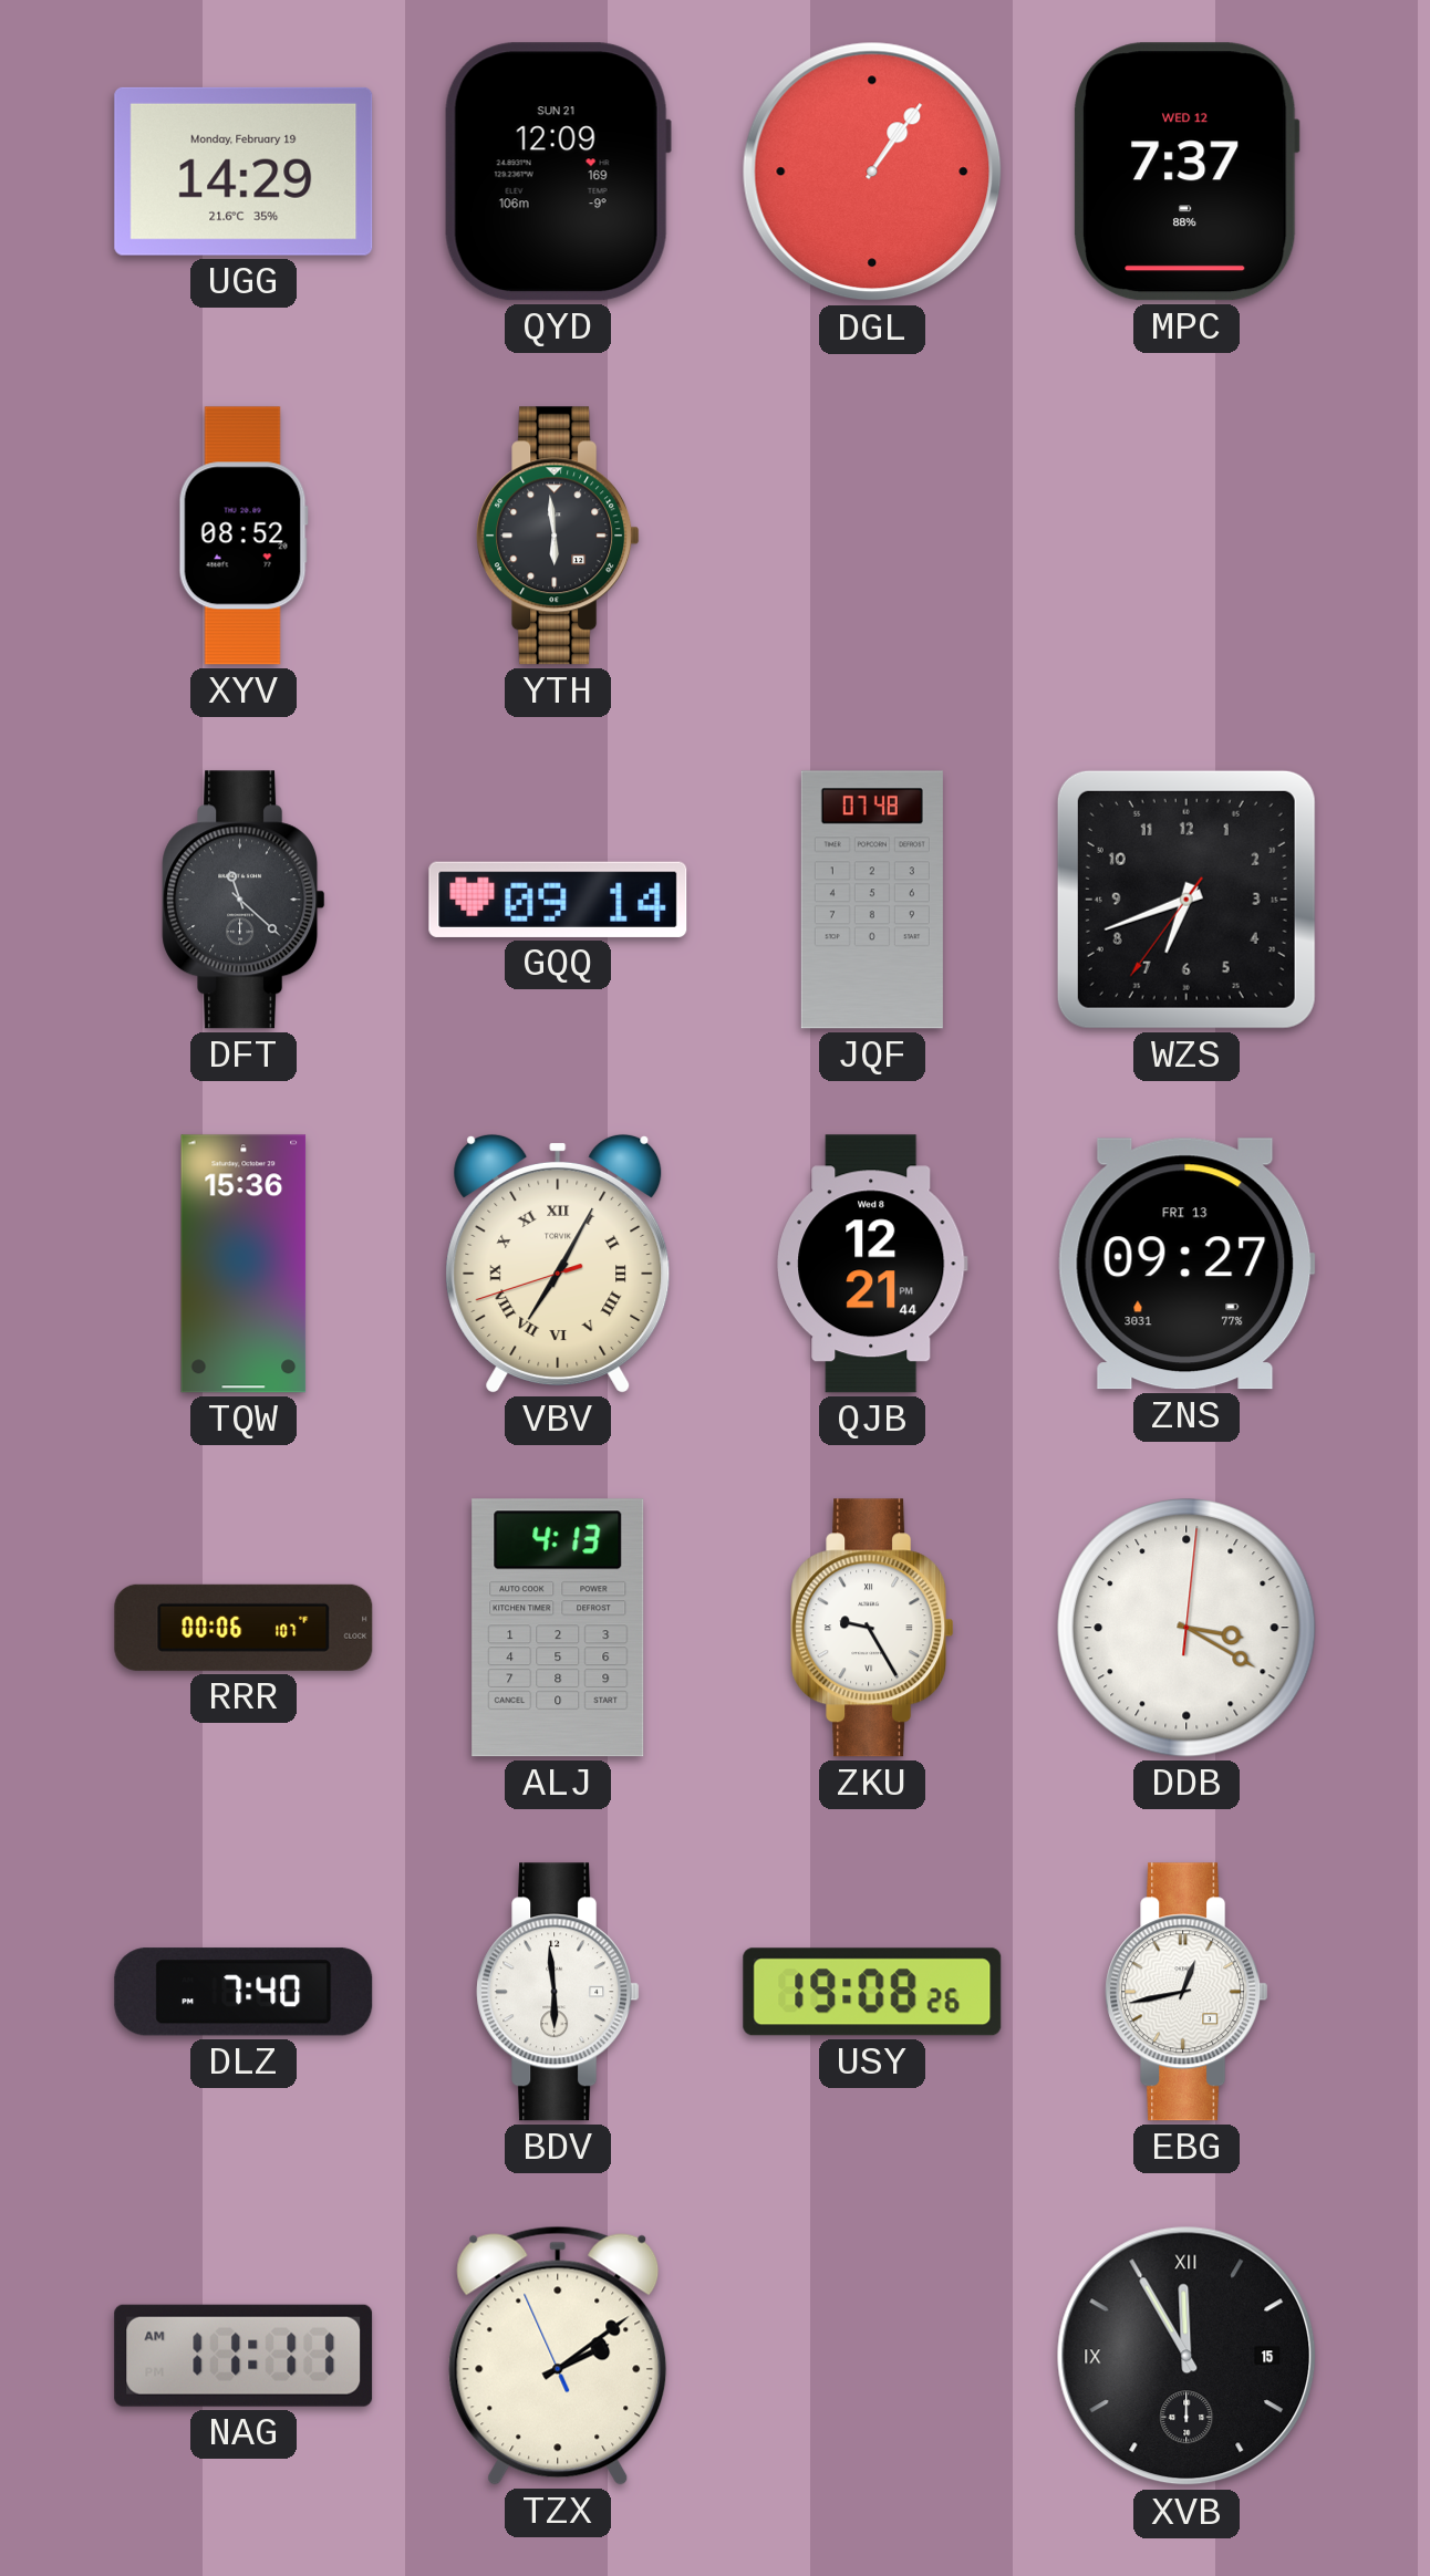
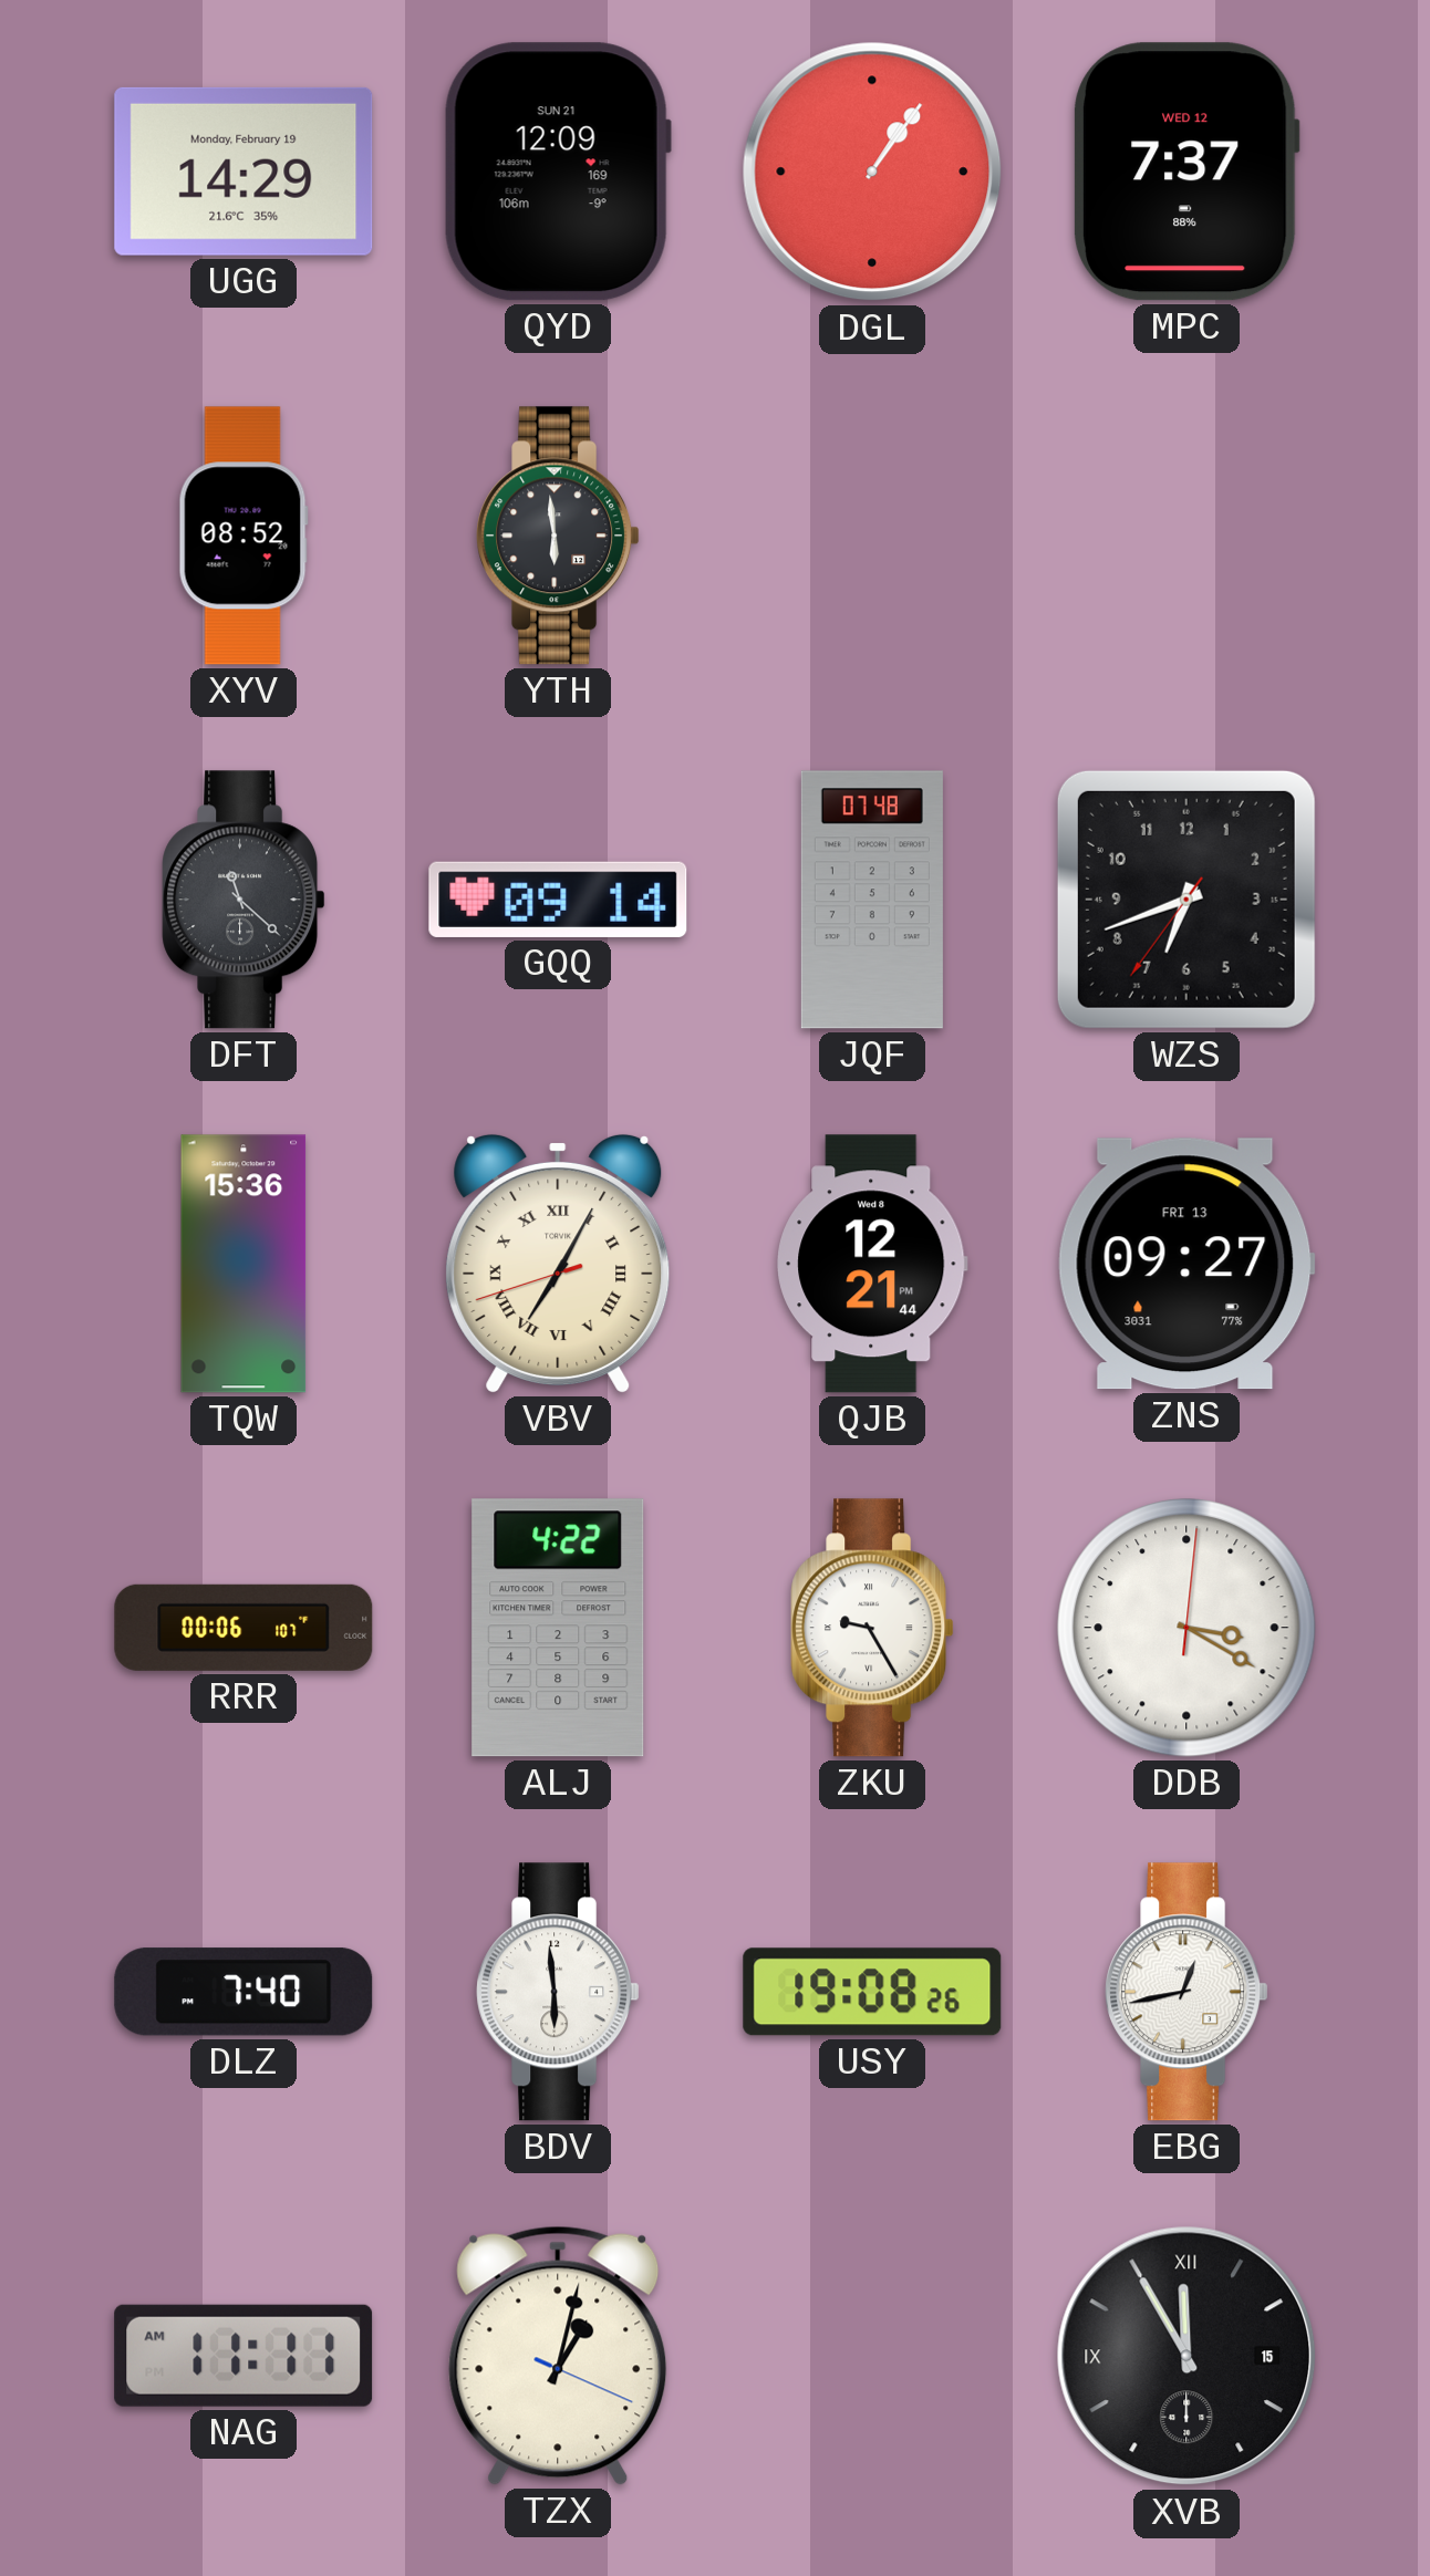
ALJ: 4:13 -> 4:22
TZX: 2:08 -> 1:02
